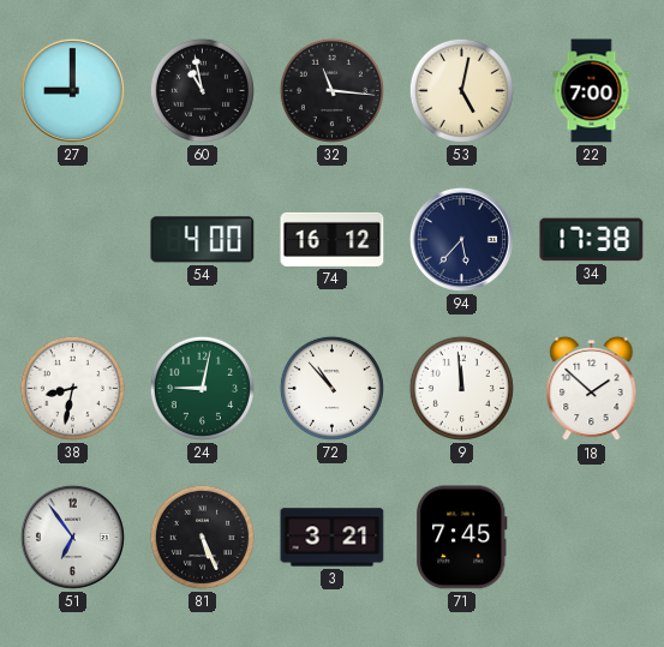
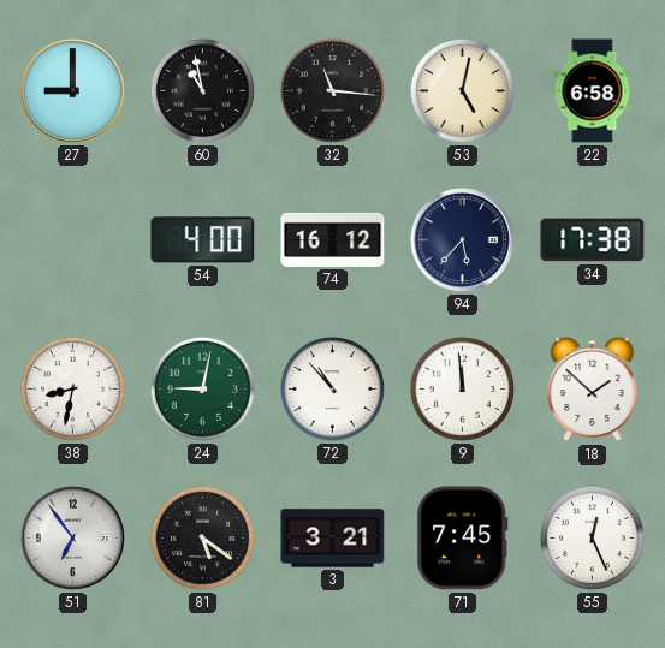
22: 7:00 -> 6:58
81: 5:26 -> 5:21
55: none -> 12:26
